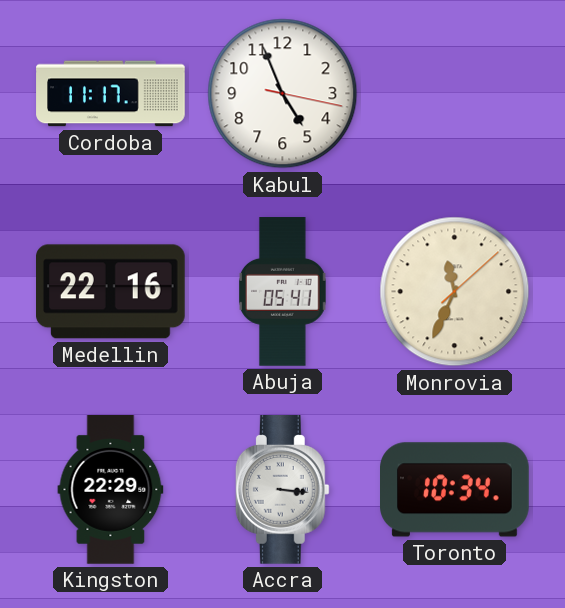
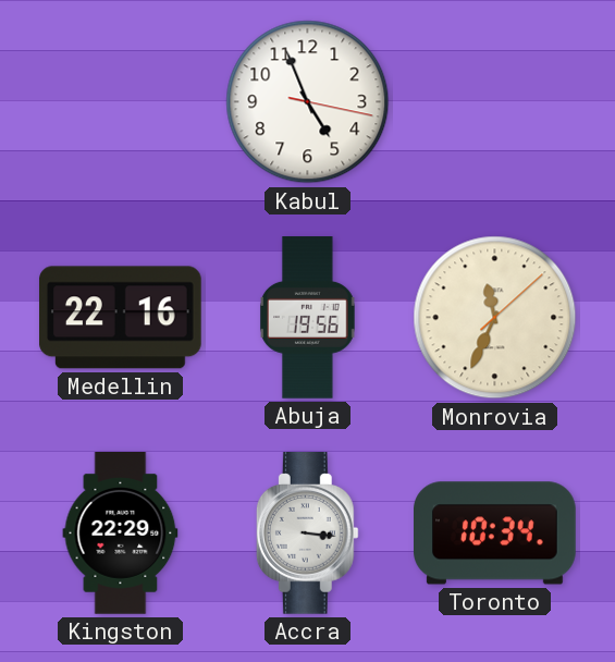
Cordoba: 11:17 -> none
Abuja: 05:41 -> 19:56
